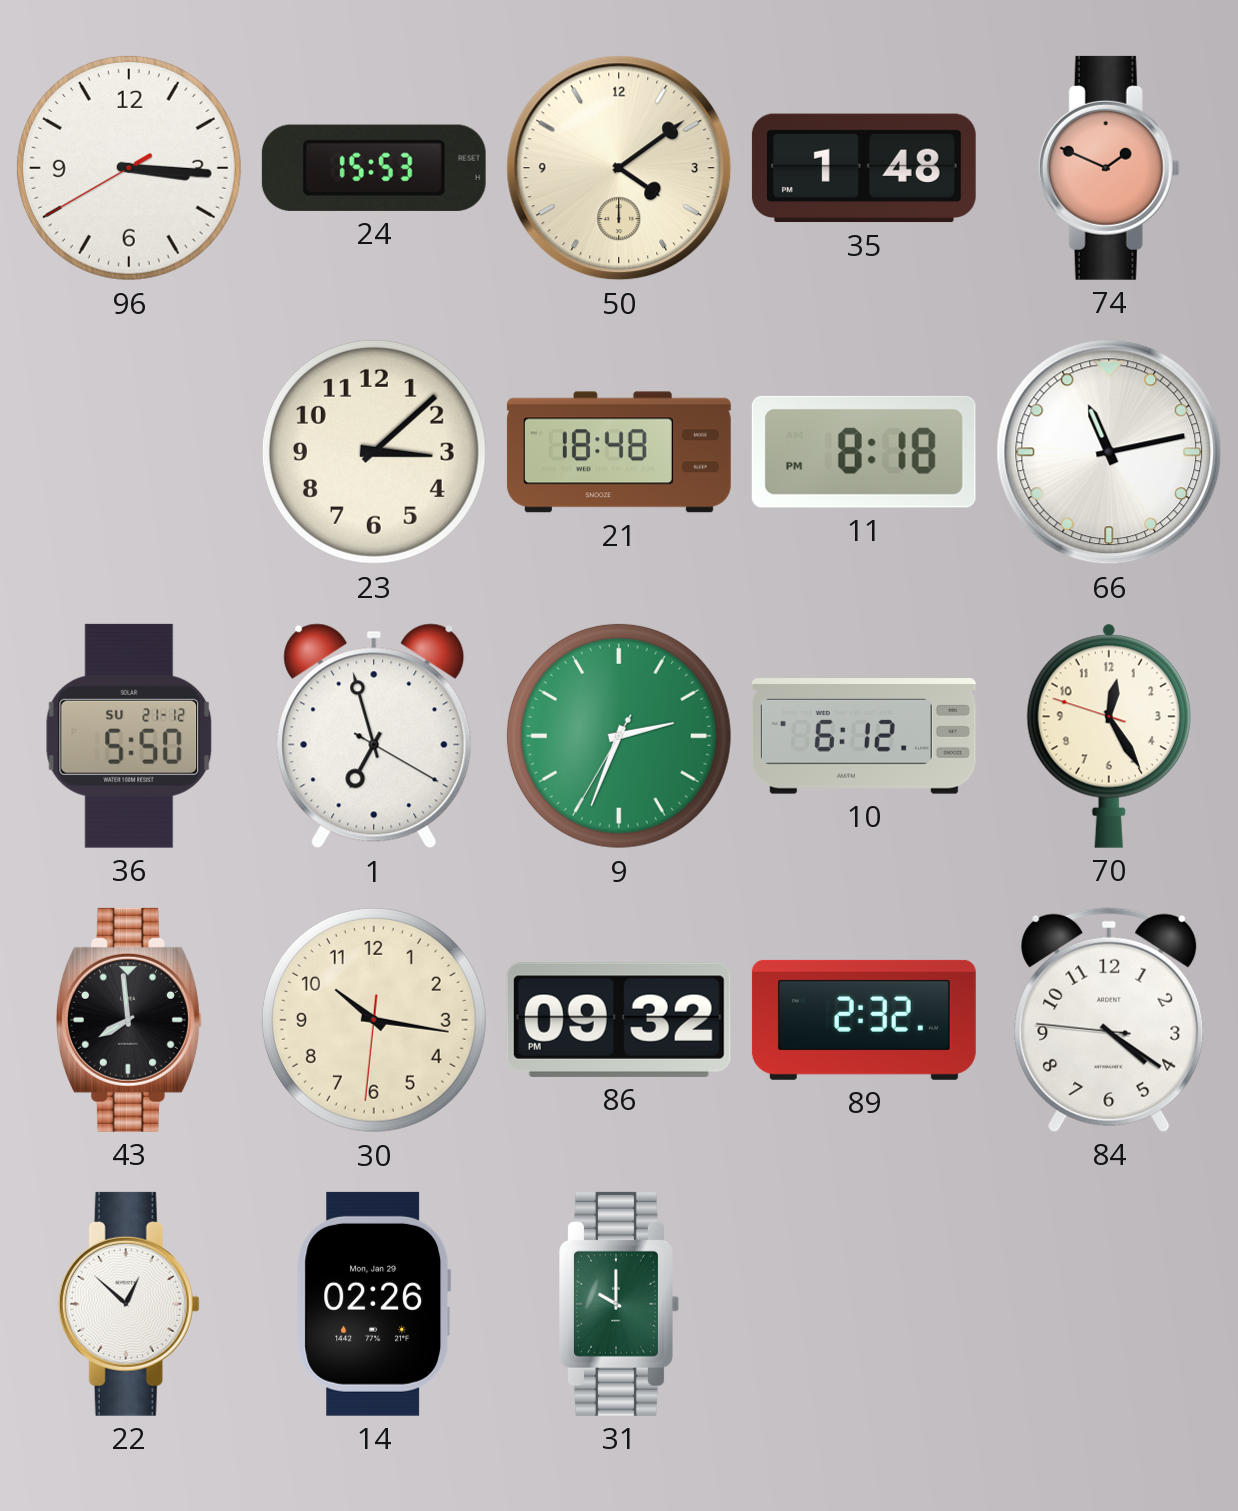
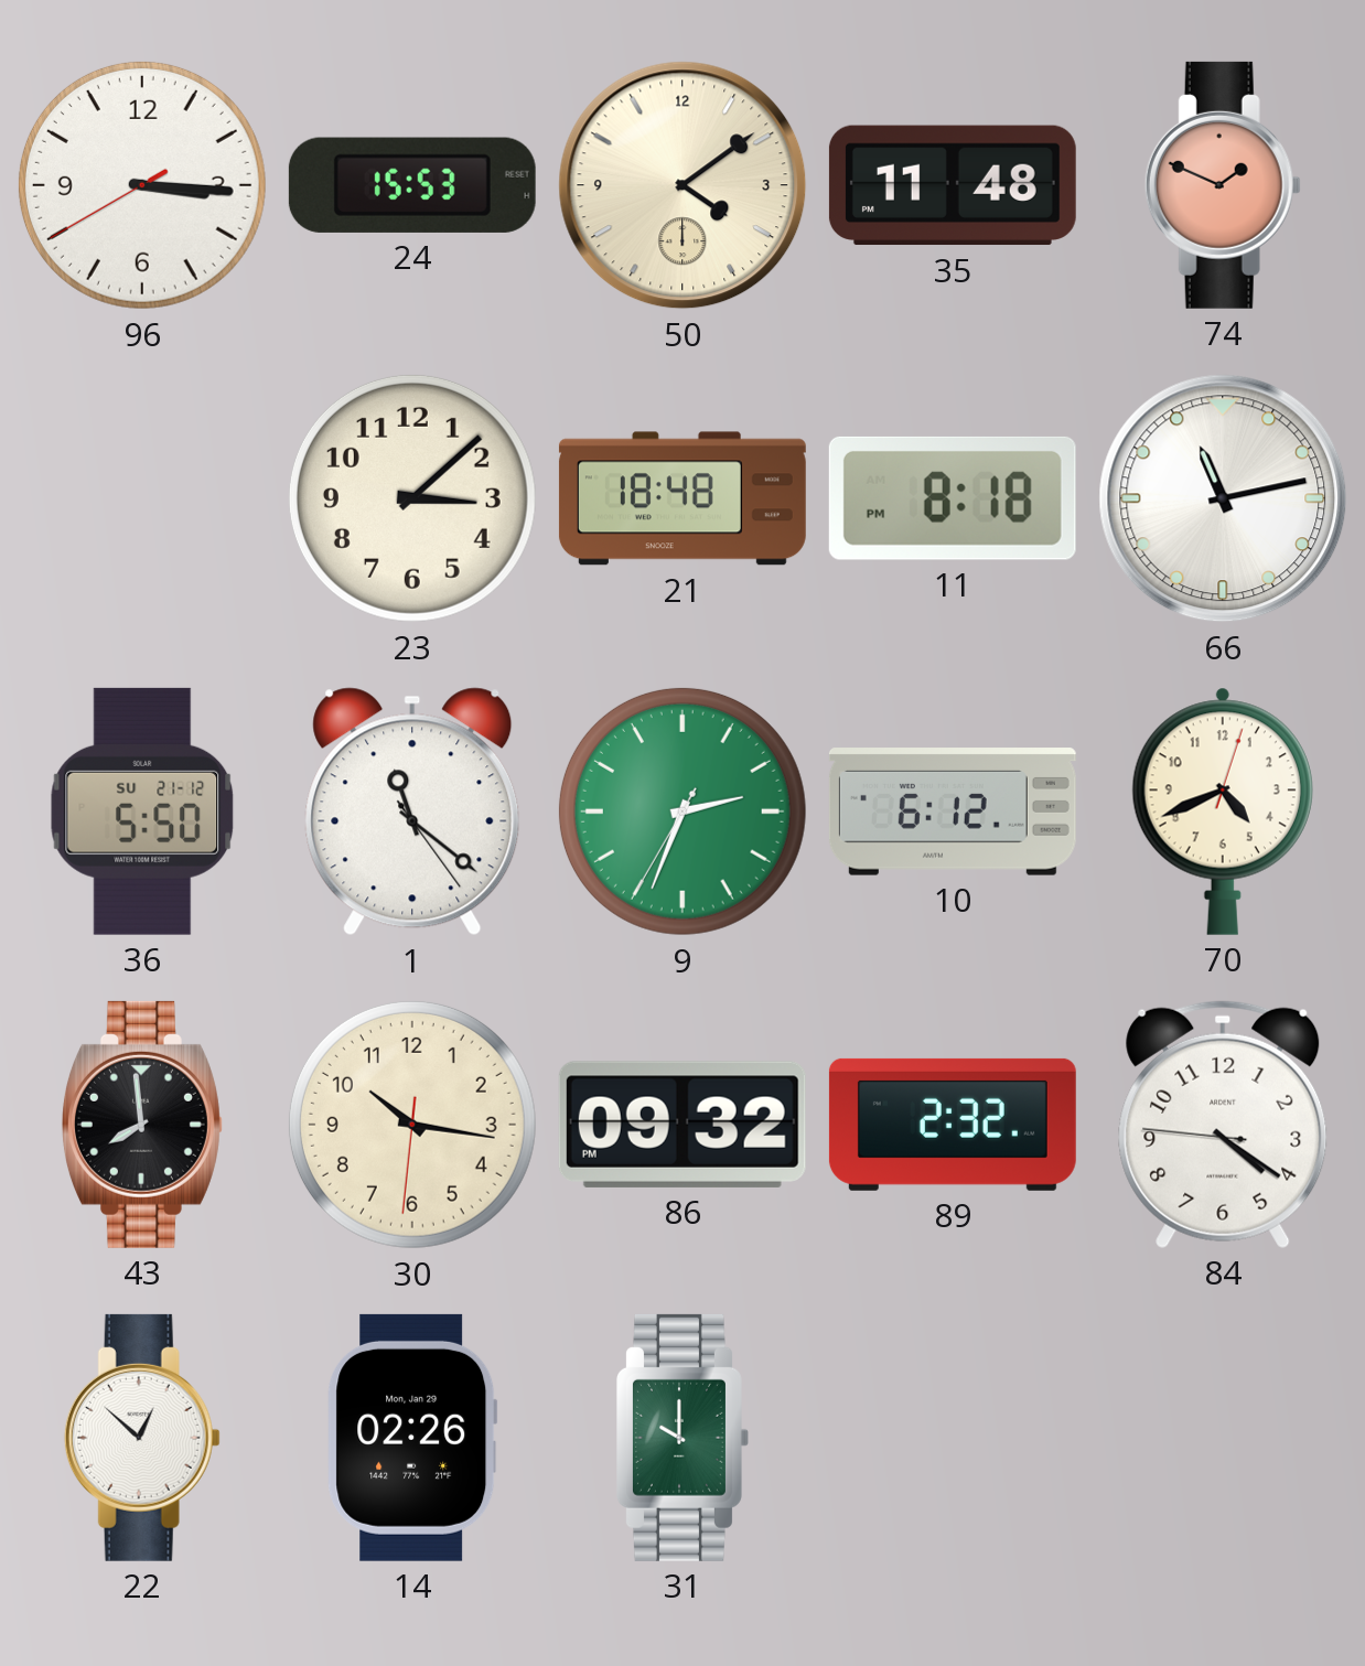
35: 1:48 -> 11:48
1: 6:57 -> 11:21
70: 12:24 -> 4:41
